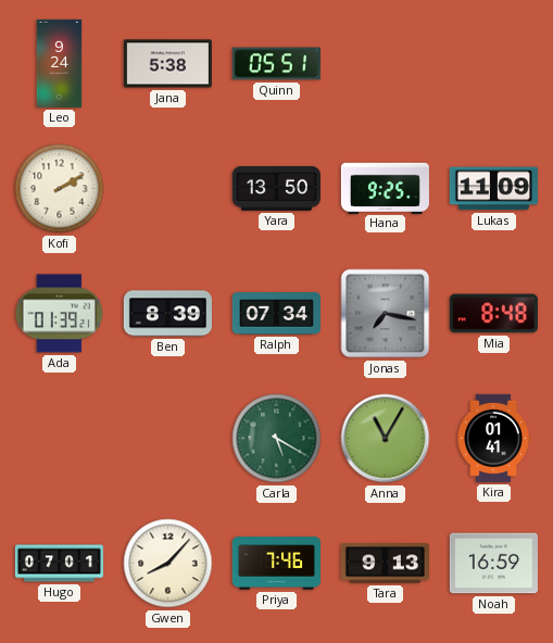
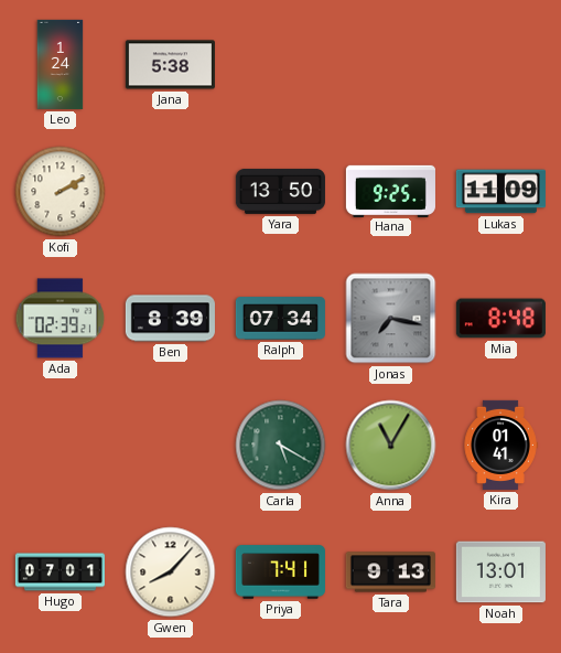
Leo: 9:24 -> 1:24
Quinn: 05:51 -> none
Ada: 01:39 -> 02:39
Priya: 7:46 -> 7:41
Noah: 16:59 -> 13:01
